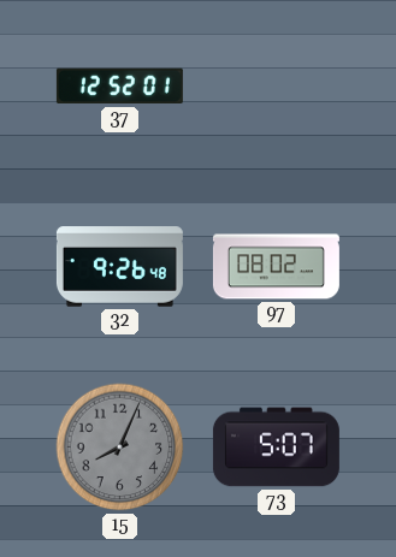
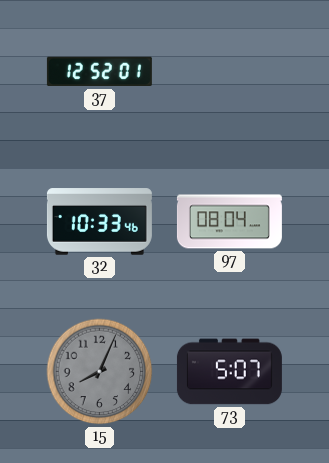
32: 9:26 -> 10:33
97: 08:02 -> 08:04
